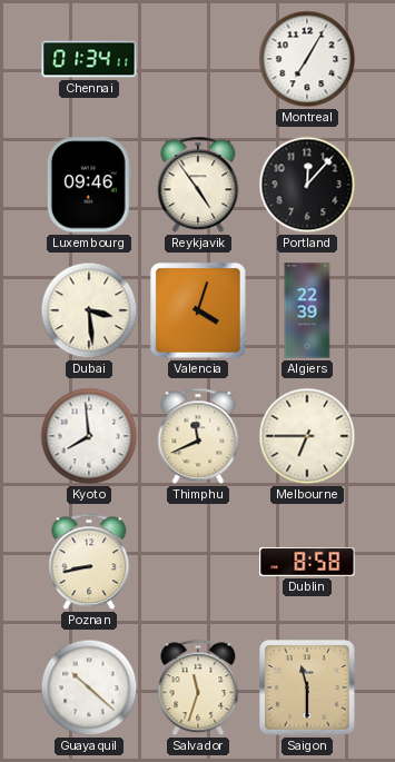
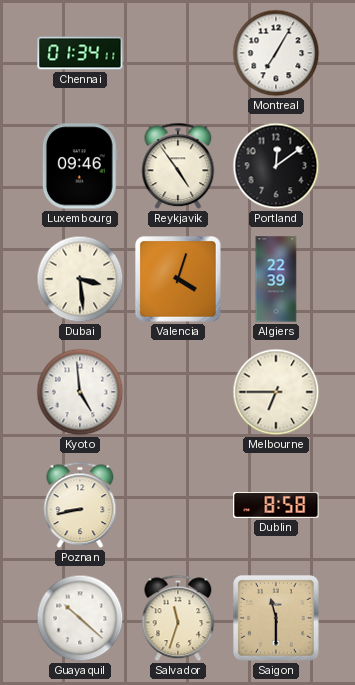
Portland: 12:07 -> 12:09
Kyoto: 7:59 -> 4:59
Thimphu: 11:41 -> none
